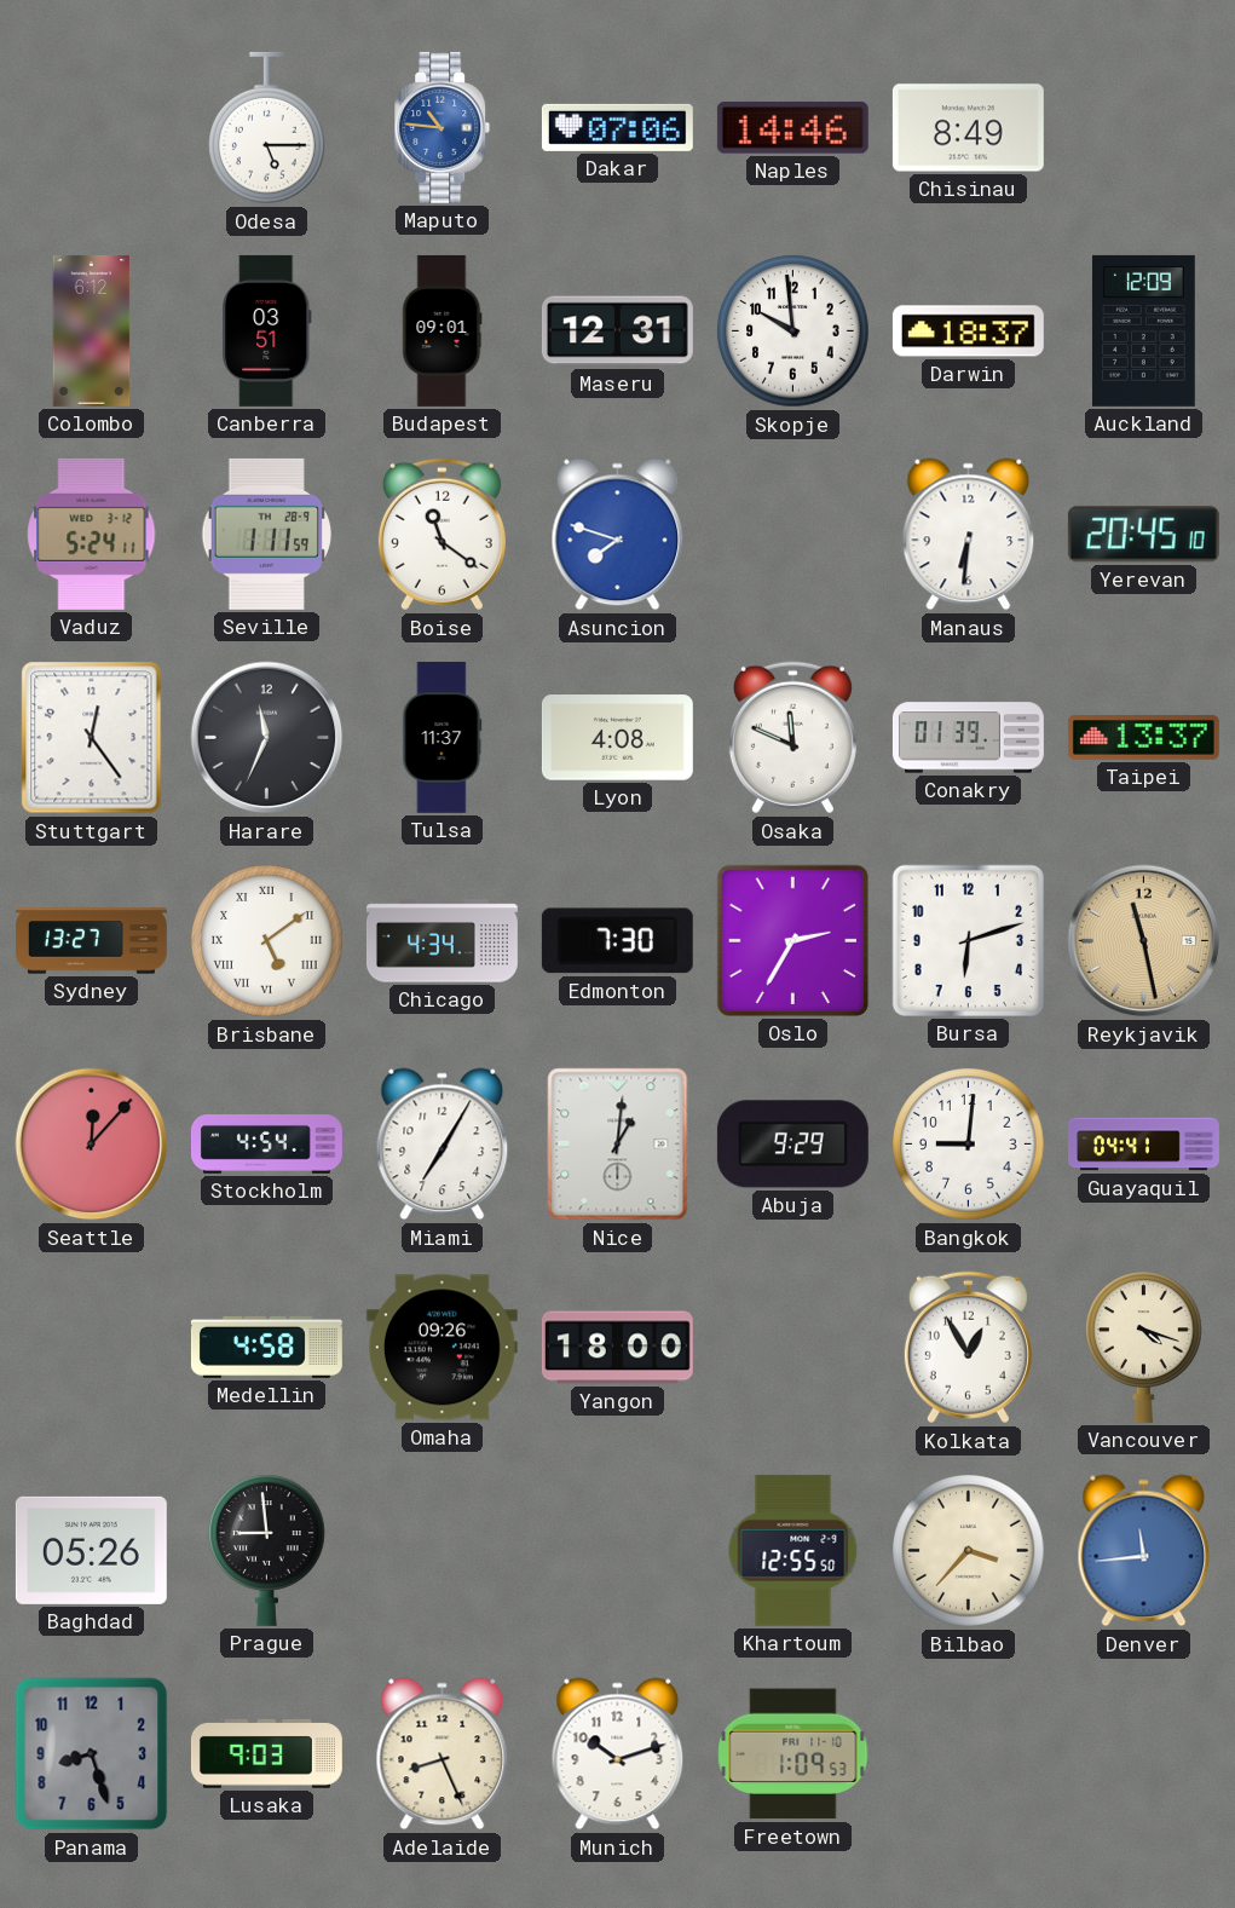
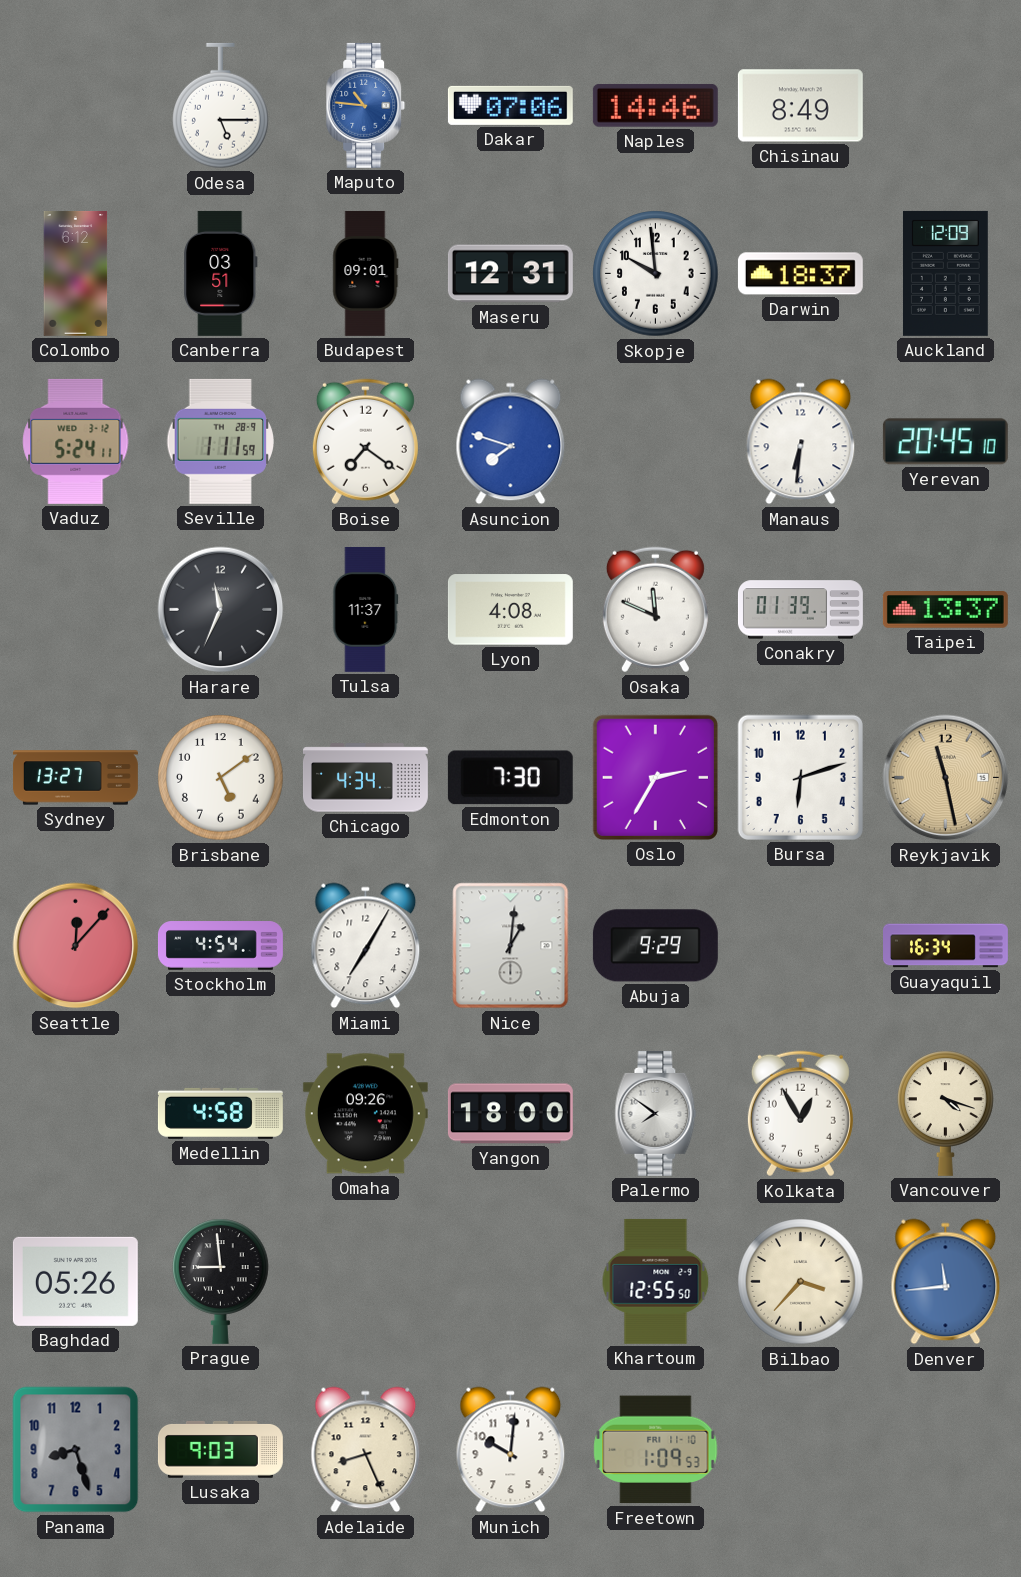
Boise: 11:21 -> 7:21
Stuttgart: 12:24 -> none
Brisbane numerals: Roman -> Arabic
Bangkok: 9:01 -> none
Guayaquil: 04:41 -> 16:34
Palermo: none -> 7:51
Munich: 10:12 -> 10:01
